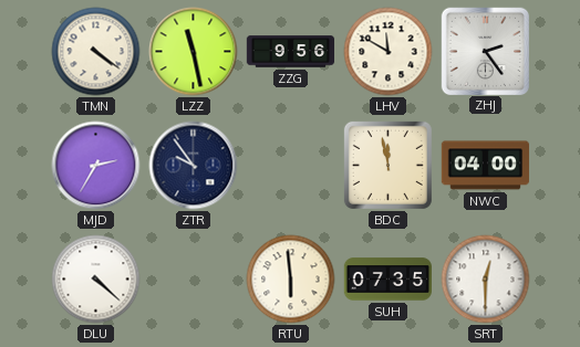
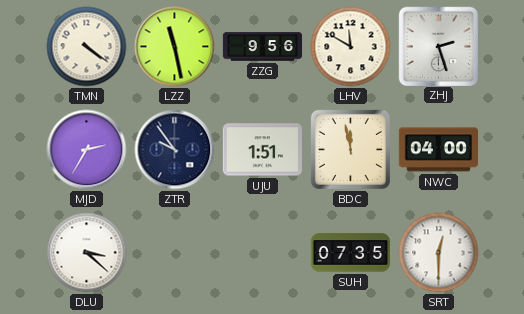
ZHJ: 2:24 -> 2:27
UJU: none -> 1:51
DLU: 4:22 -> 3:22
RTU: 5:59 -> none
